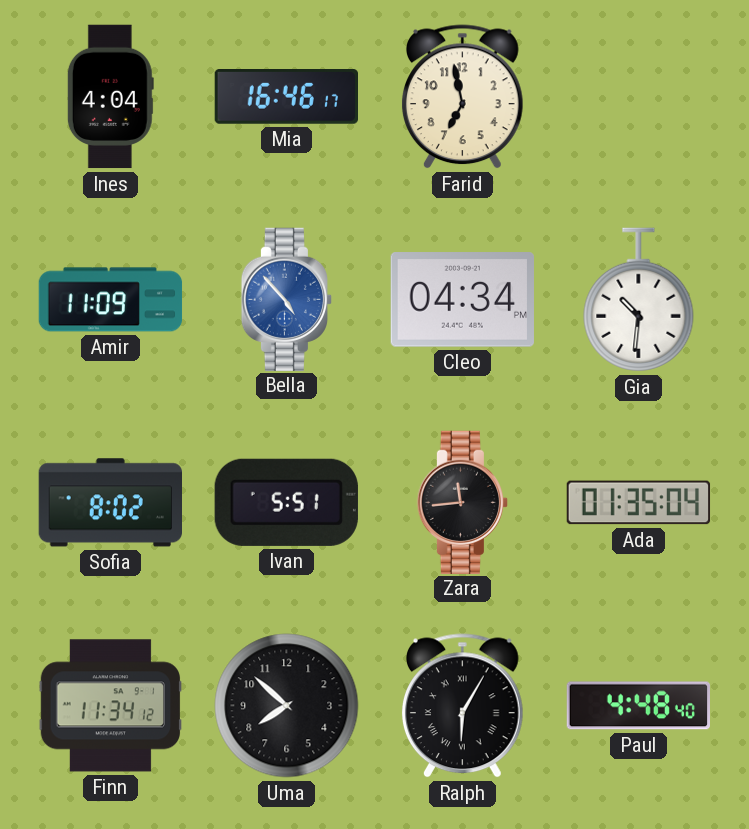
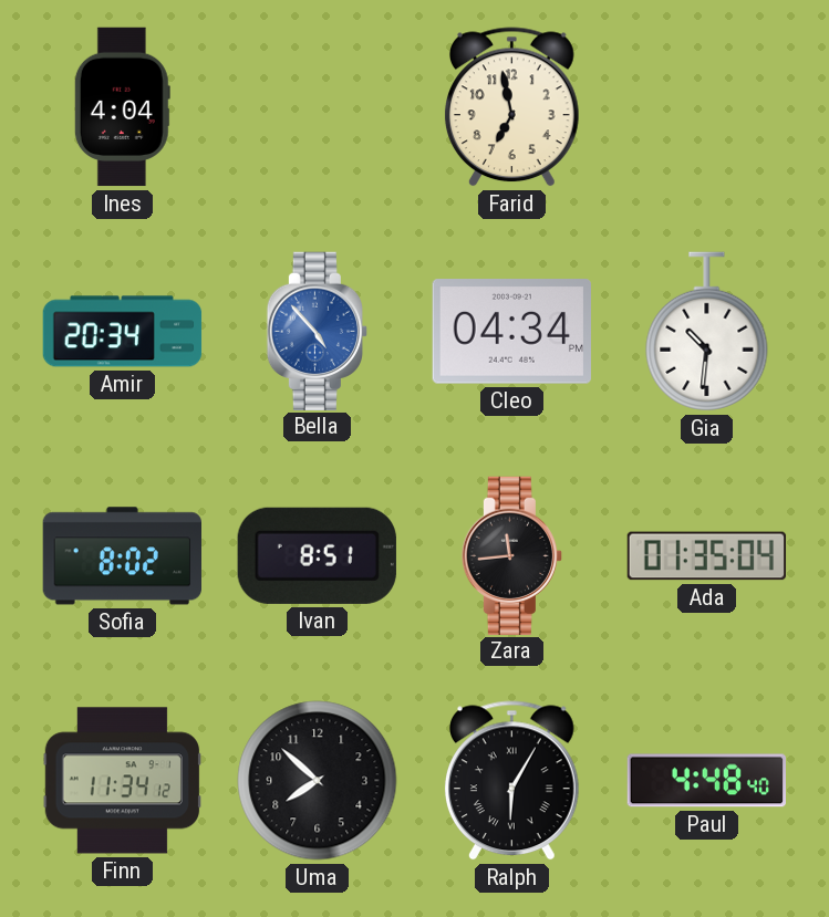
Mia: 16:46 -> none
Amir: 11:09 -> 20:34
Ivan: 5:51 -> 8:51
